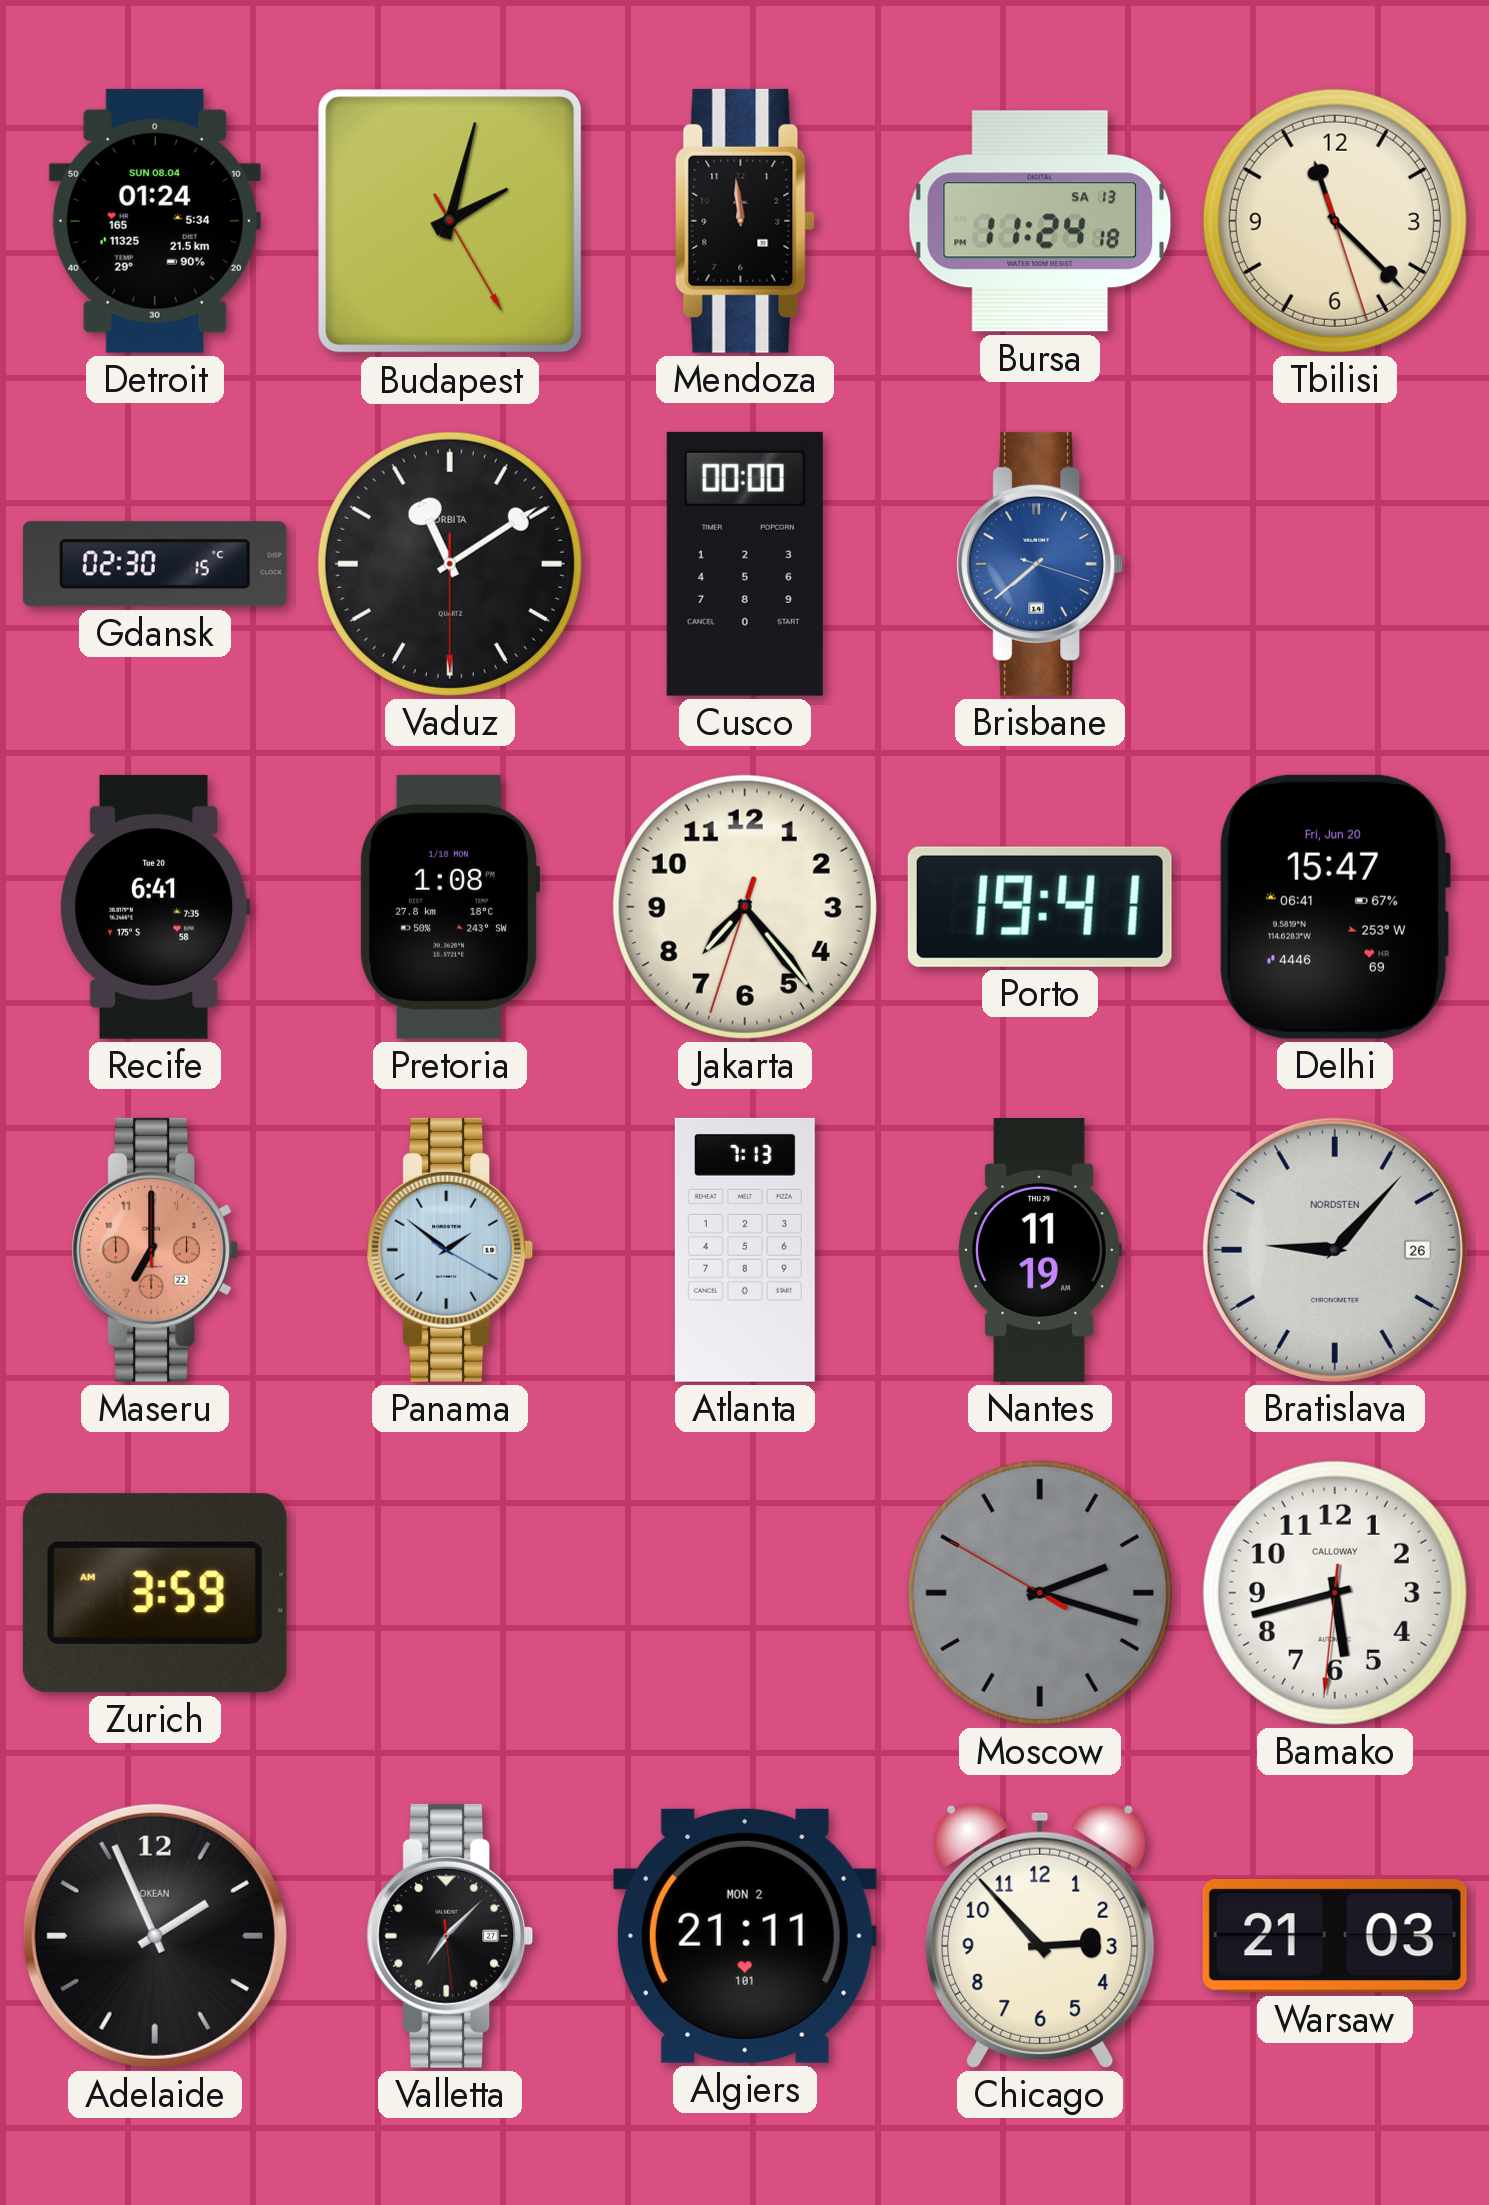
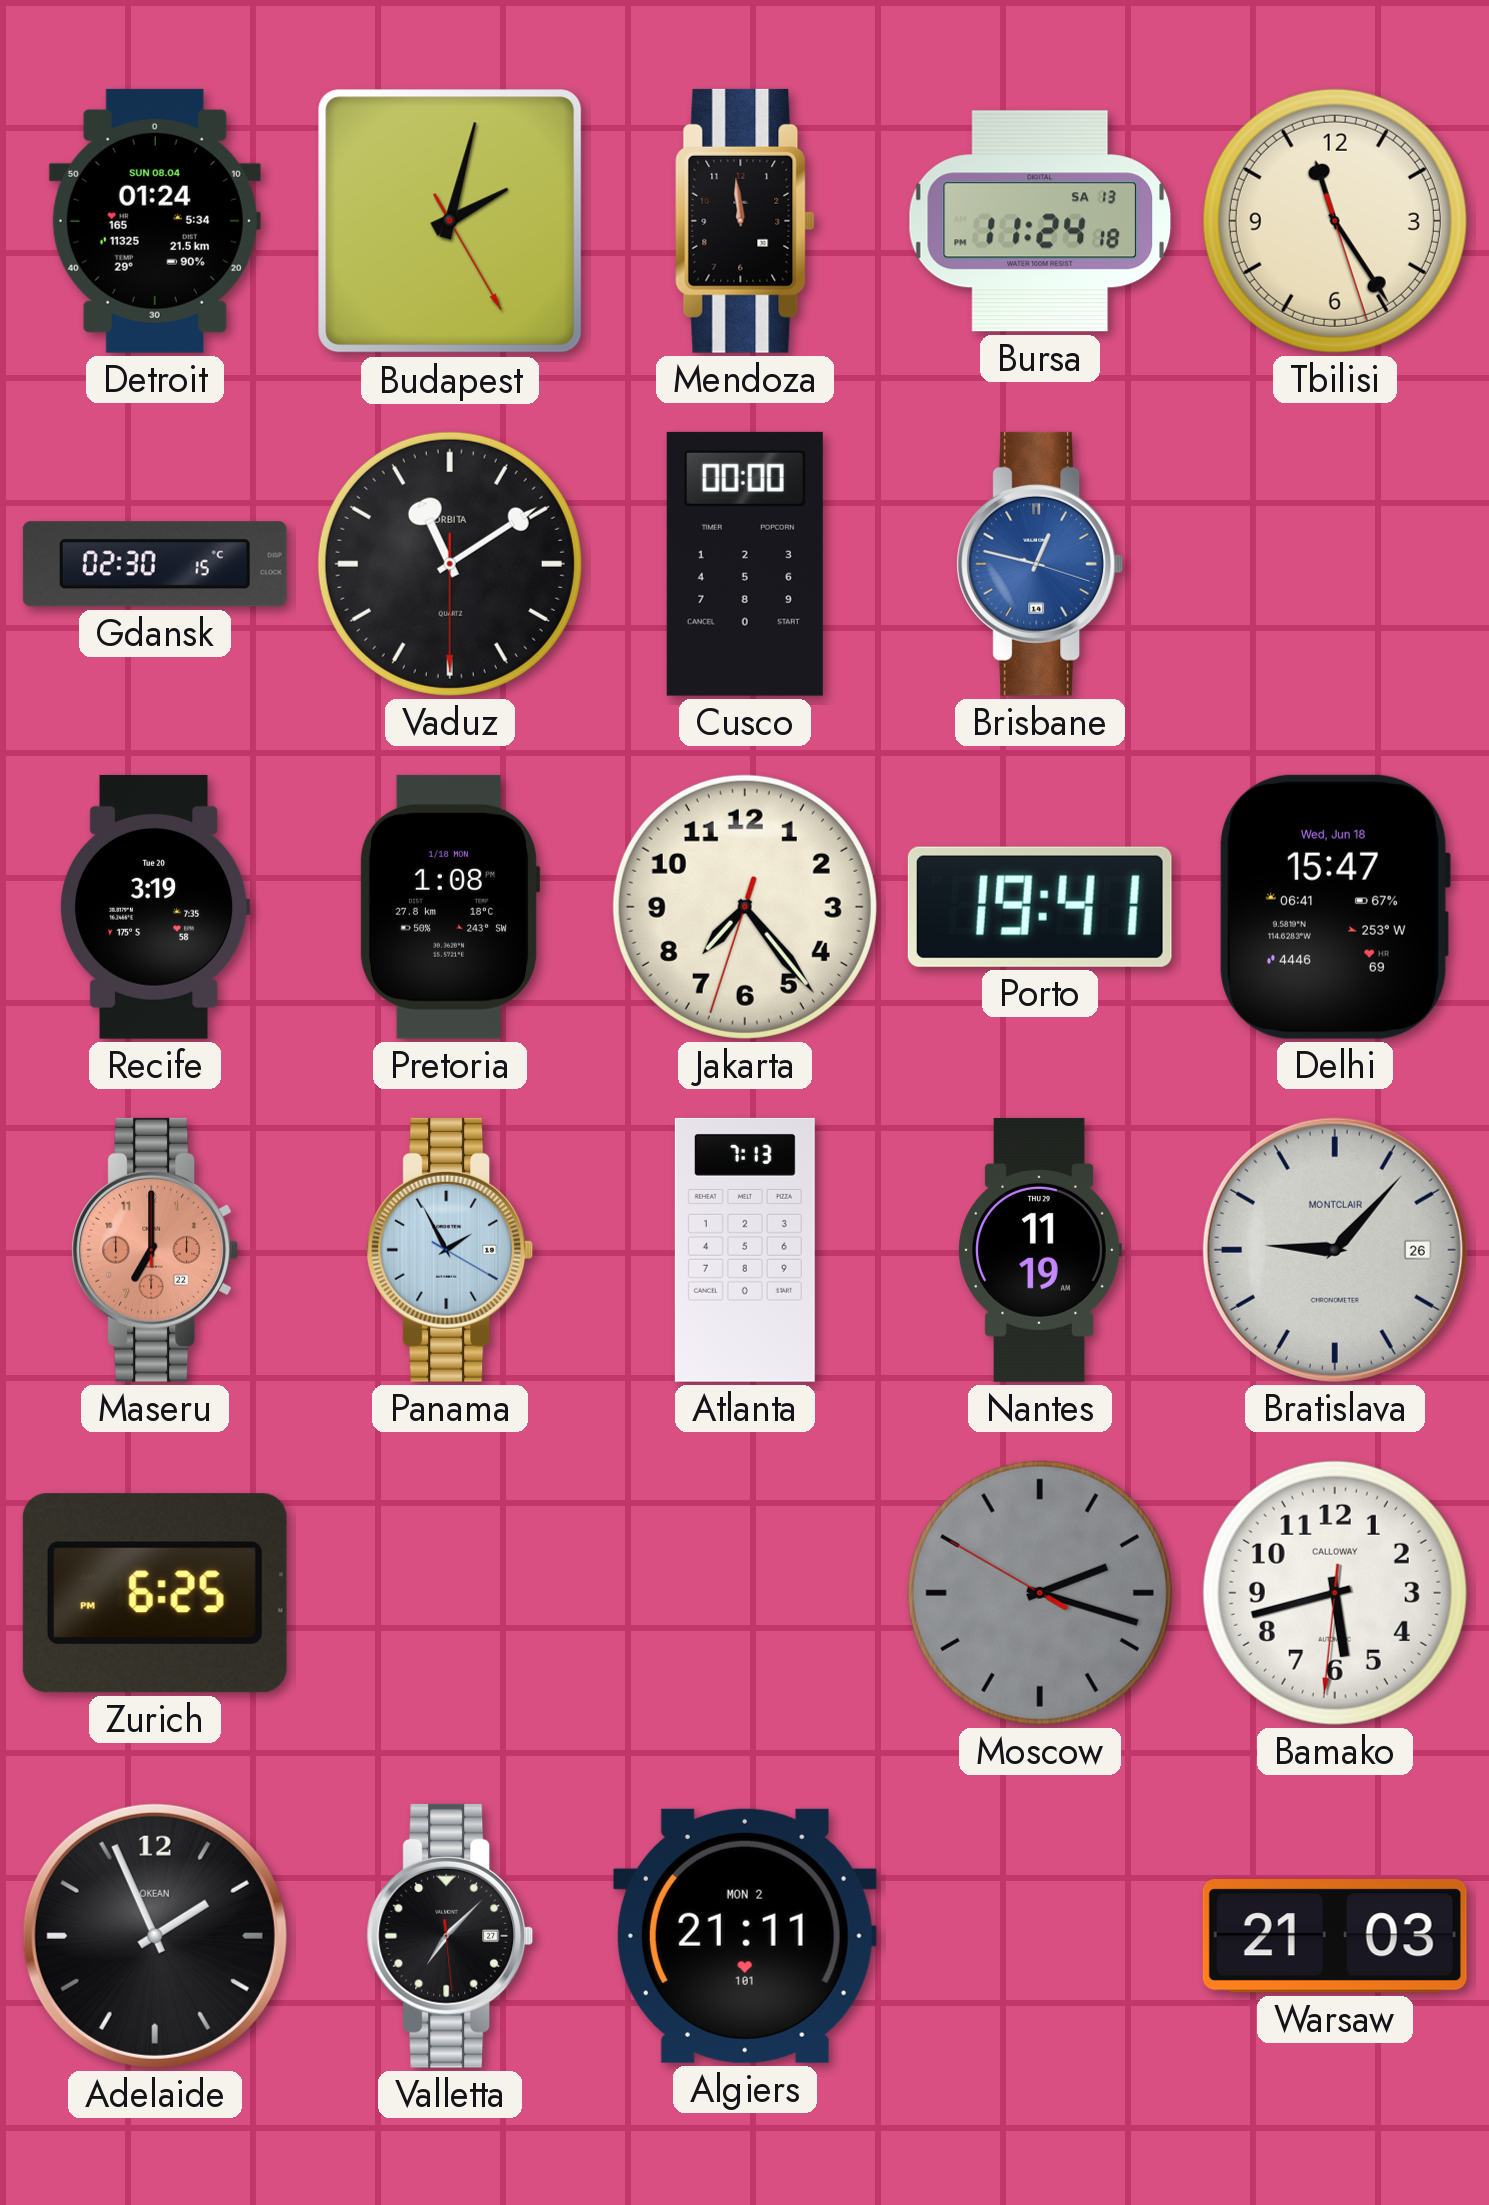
Tbilisi: 11:22 -> 11:24
Brisbane: 7:38 -> 12:47
Recife: 6:41 -> 3:19
Delhi date: Fri, Jun 20 -> Wed, Jun 18
Panama: 1:51 -> 1:55
Bratislava brand: NORDSTEN -> MONTCLAIR
Zurich: 3:59 -> 6:25
Chicago: 2:53 -> none
